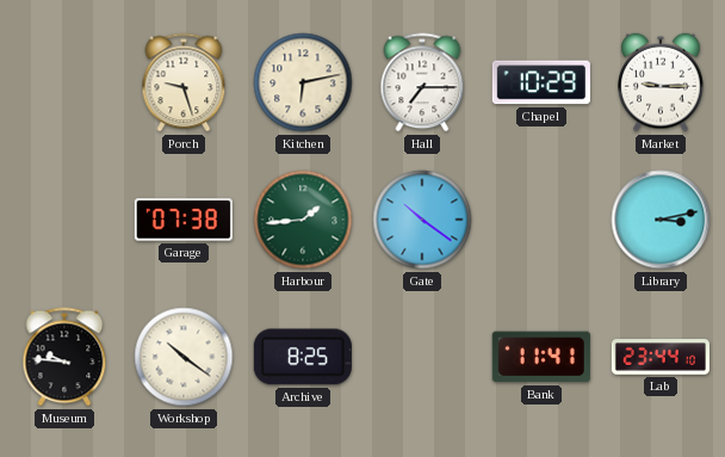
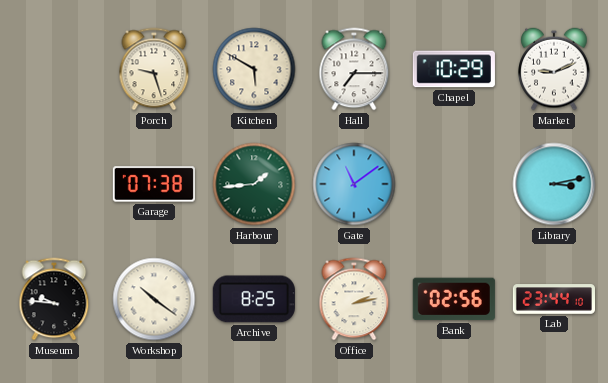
Kitchen: 6:13 -> 5:50
Market: 9:15 -> 9:11
Gate: 10:21 -> 11:09
Office: none -> 2:13
Bank: 11:41 -> 02:56
